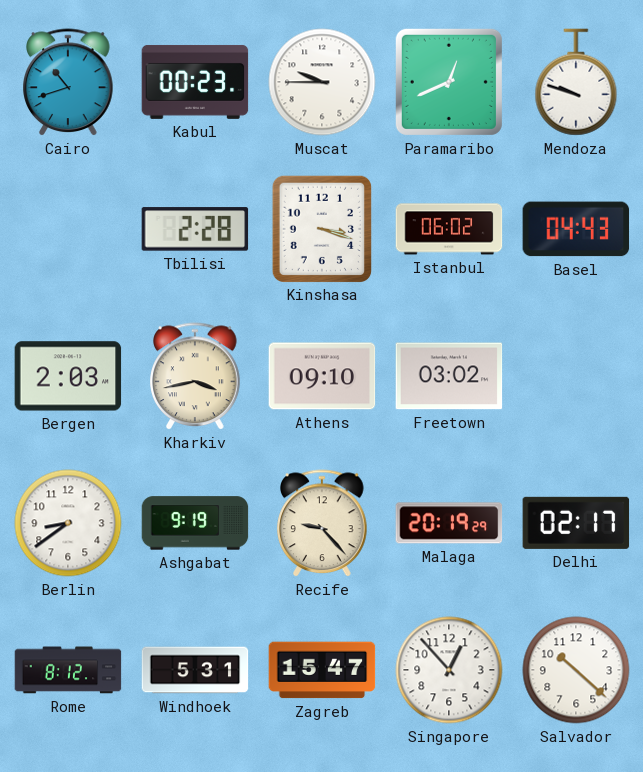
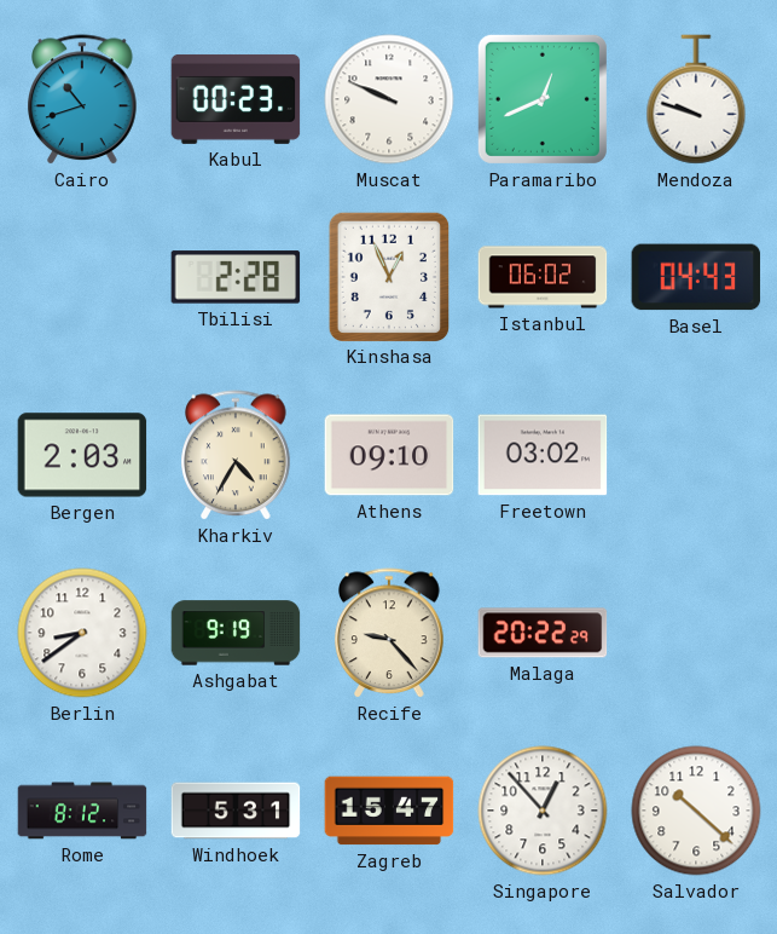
Muscat: 9:45 -> 9:49
Kinshasa: 3:18 -> 12:56
Kharkiv: 3:43 -> 4:35
Malaga: 20:19 -> 20:22
Delhi: 02:17 -> none
